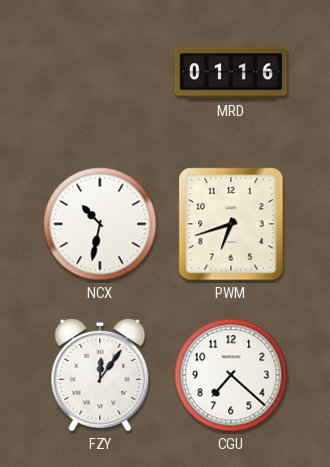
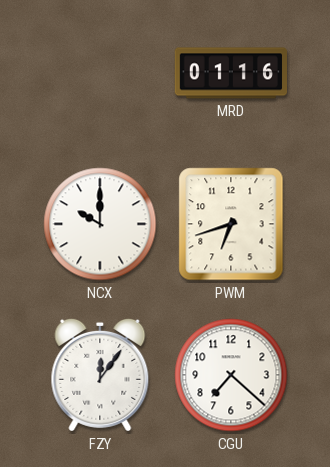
NCX: 10:32 -> 10:00
